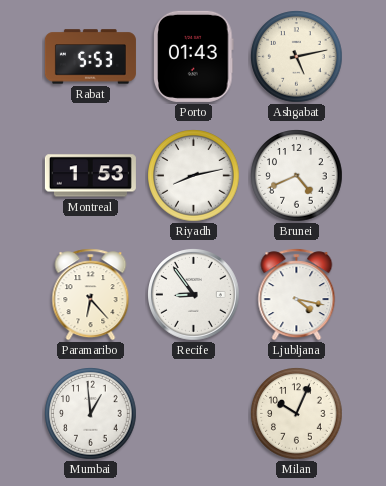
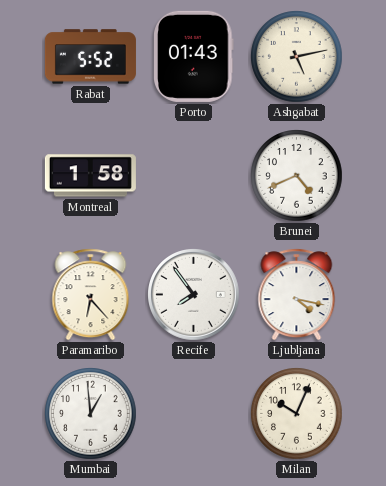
Rabat: 5:53 -> 5:52
Montreal: 1:53 -> 1:58
Riyadh: 8:13 -> none
Recife: 8:54 -> 7:54
